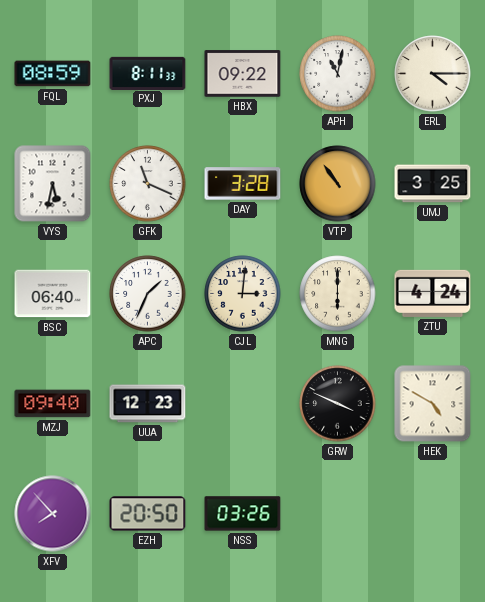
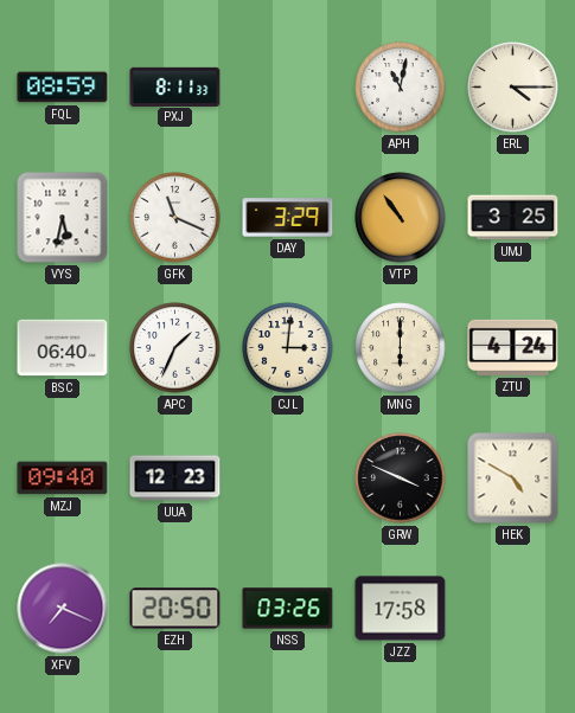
HBX: 09:22 -> none
DAY: 3:28 -> 3:29
XFV: 7:53 -> 7:19
JZZ: none -> 17:58
